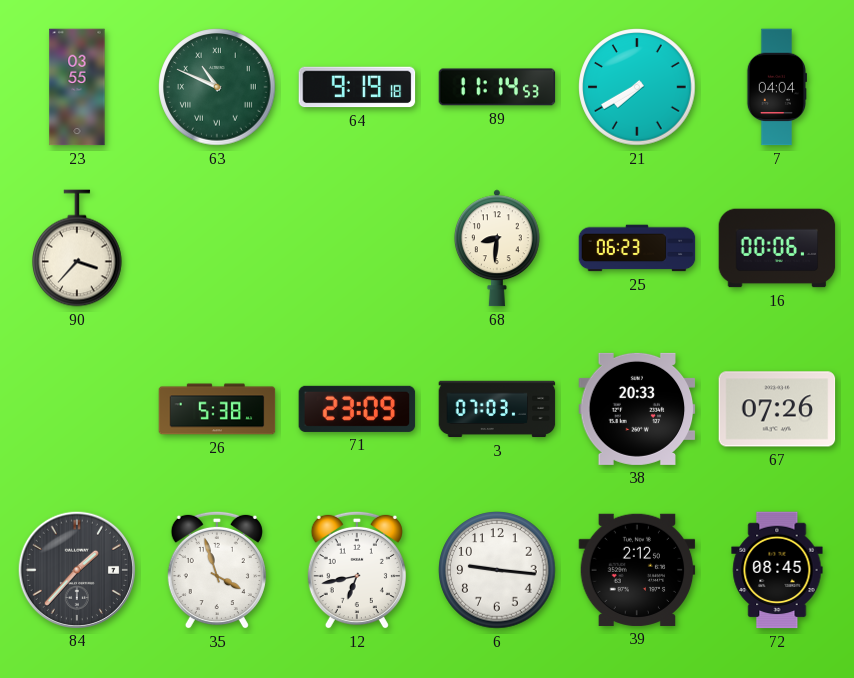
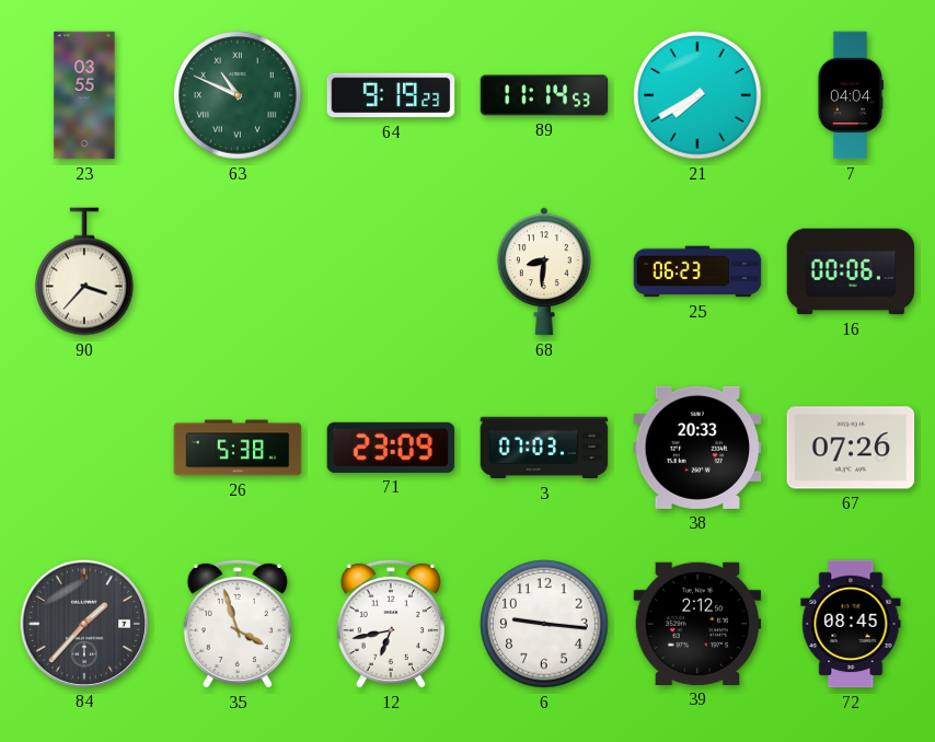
64: 9:19:18 -> 9:19:23
